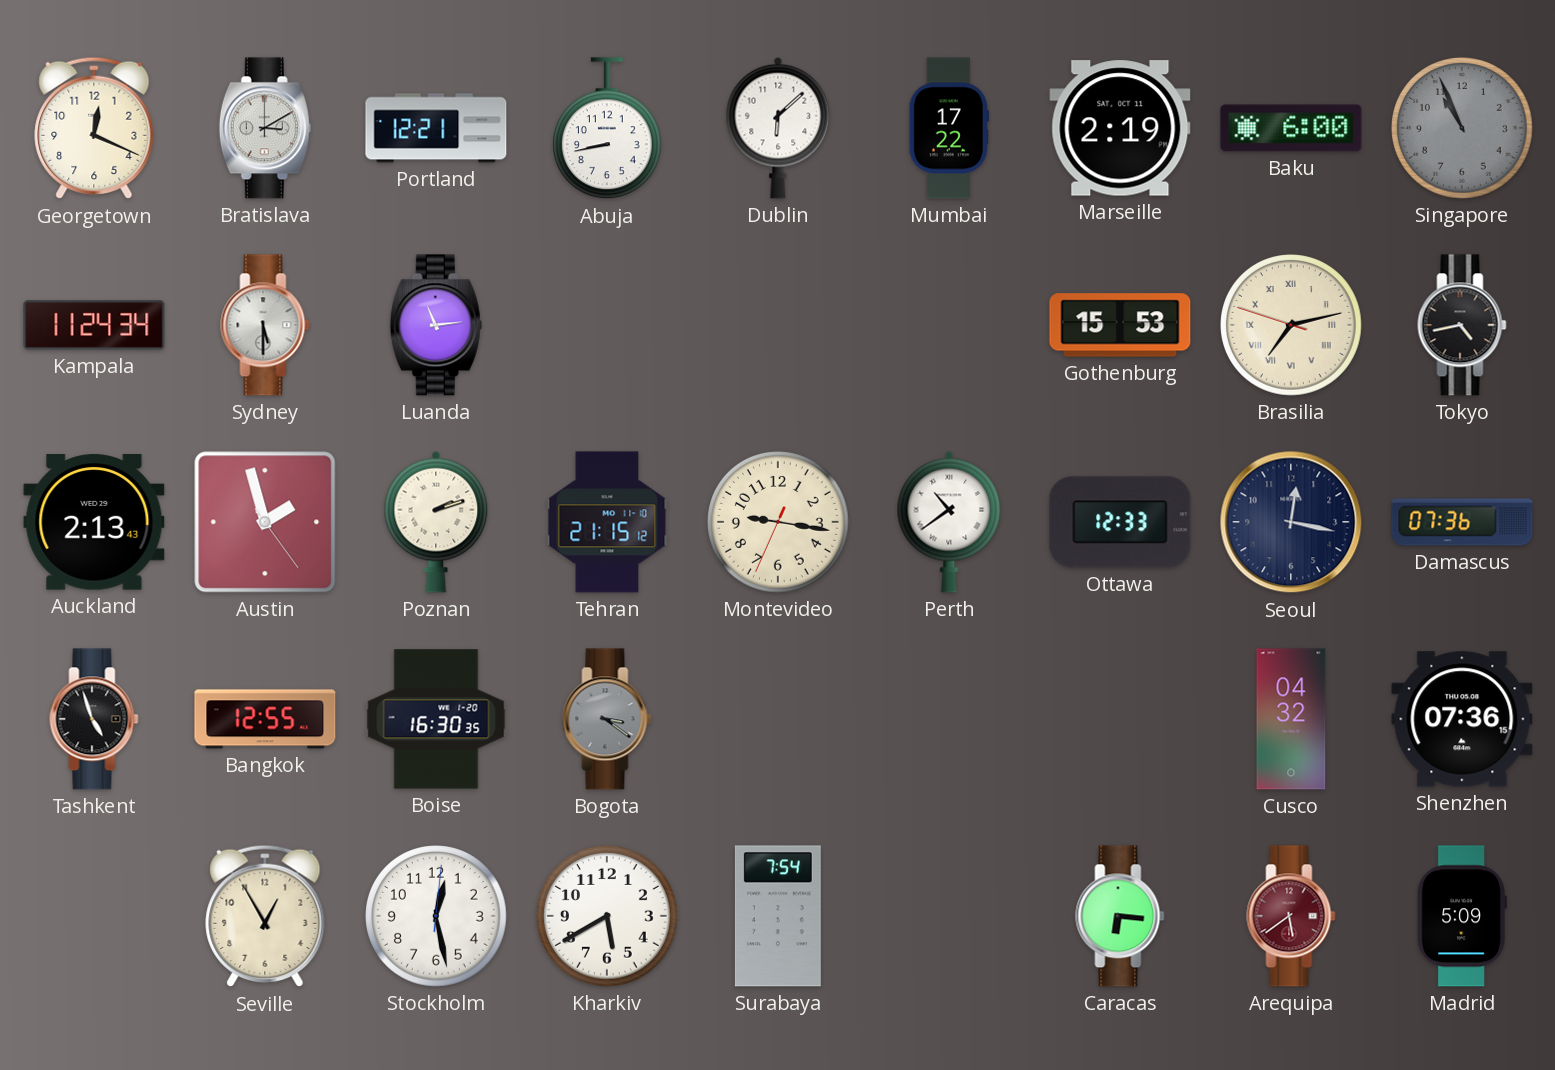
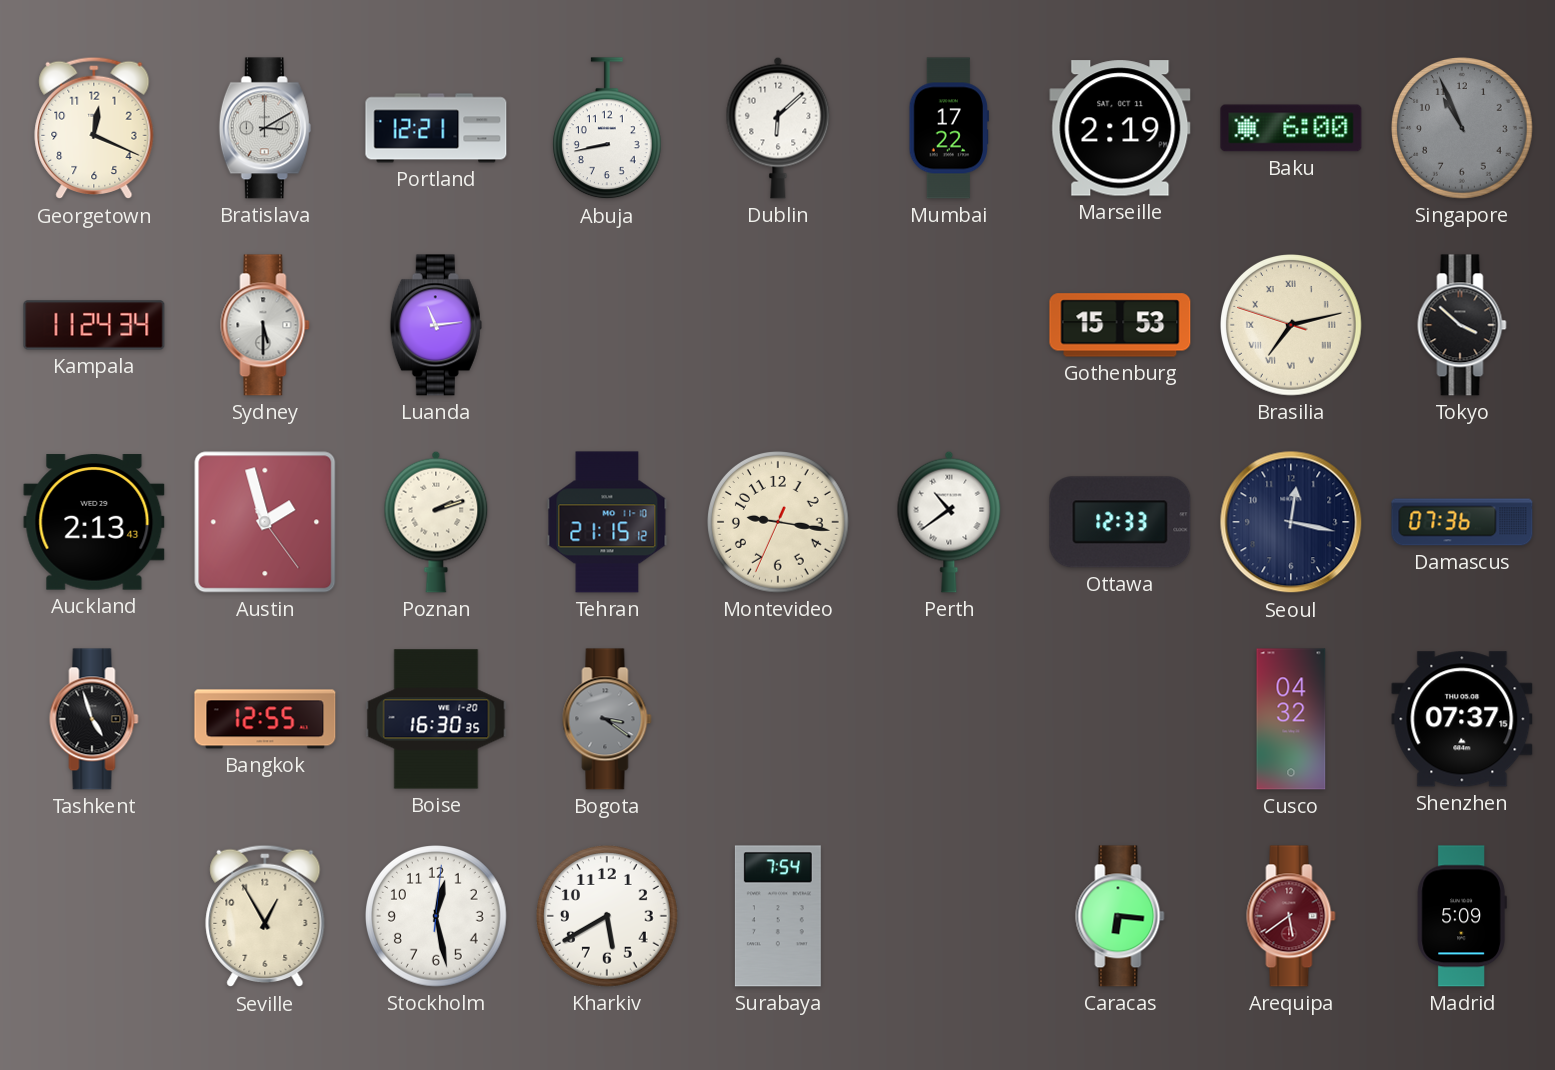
Tokyo: 4:43 -> 3:52
Shenzhen: 07:36 -> 07:37
